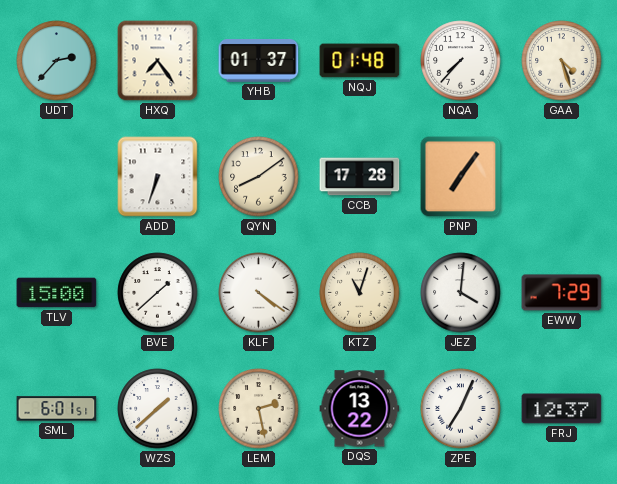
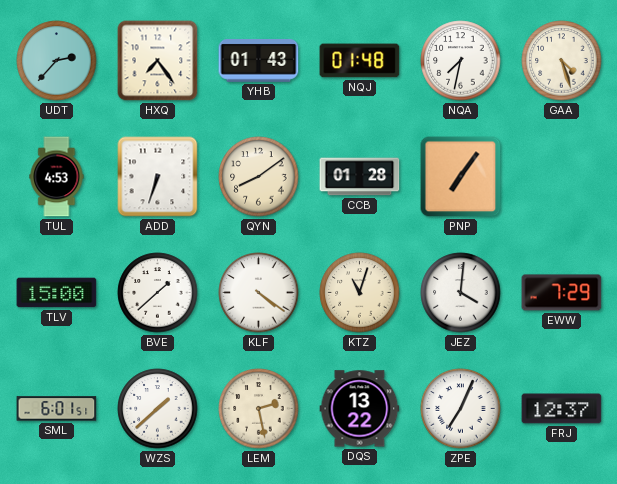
YHB: 01:37 -> 01:43
NQA: 7:37 -> 7:32
TUL: none -> 4:53
CCB: 17:28 -> 01:28
